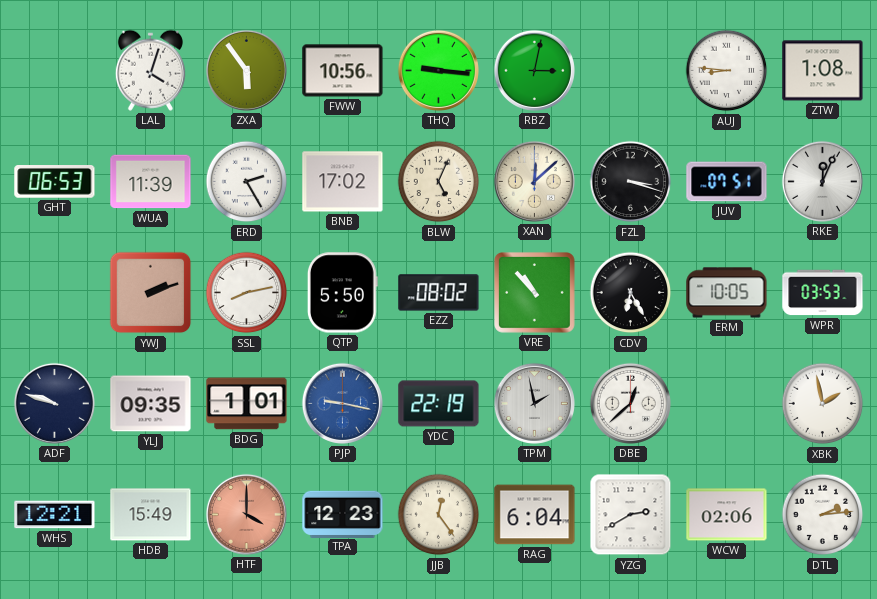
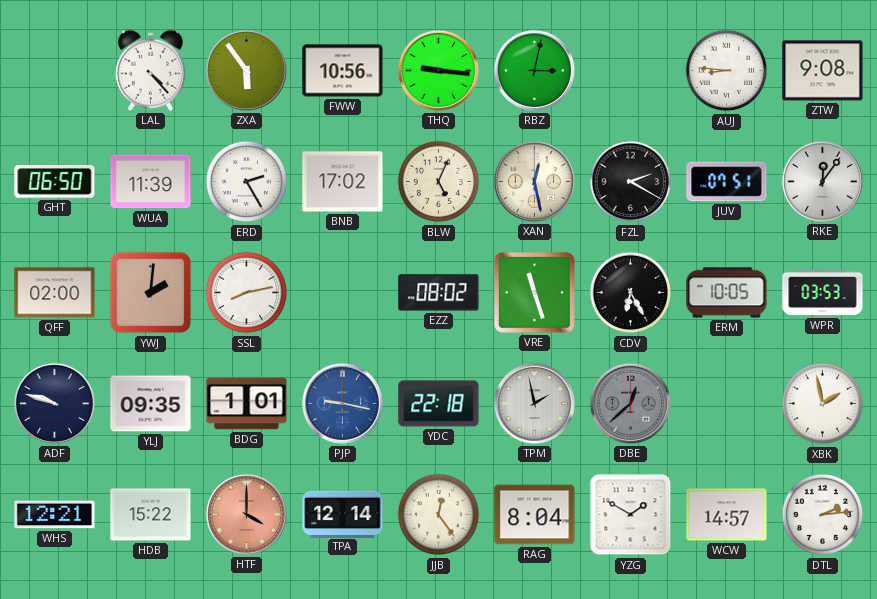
LAL: 4:03 -> 4:23
ZTW: 1:08 -> 9:08
GHT: 06:53 -> 06:50
XAN: 12:08 -> 12:28
FZL: 3:18 -> 2:20
RKE: 12:04 -> 12:06
QFF: none -> 02:00
YWJ: 2:12 -> 2:01
QTP: 5:50 -> none
VRE: 10:53 -> 11:27
YDC: 22:19 -> 22:18
DBE dial: white -> grey
HDB: 15:49 -> 15:22
TPA: 12:23 -> 12:14
RAG: 6:04 -> 8:04
YZG: 2:40 -> 1:50
WCW: 02:06 -> 14:57
